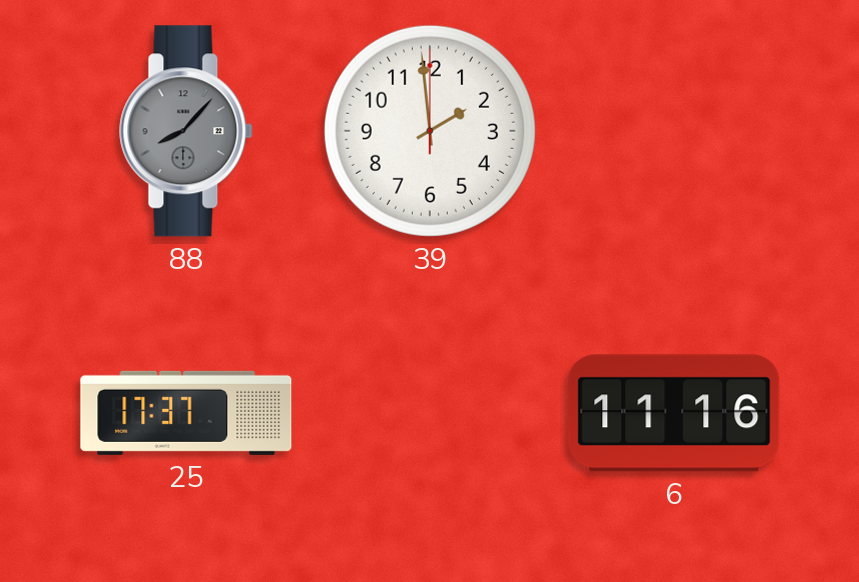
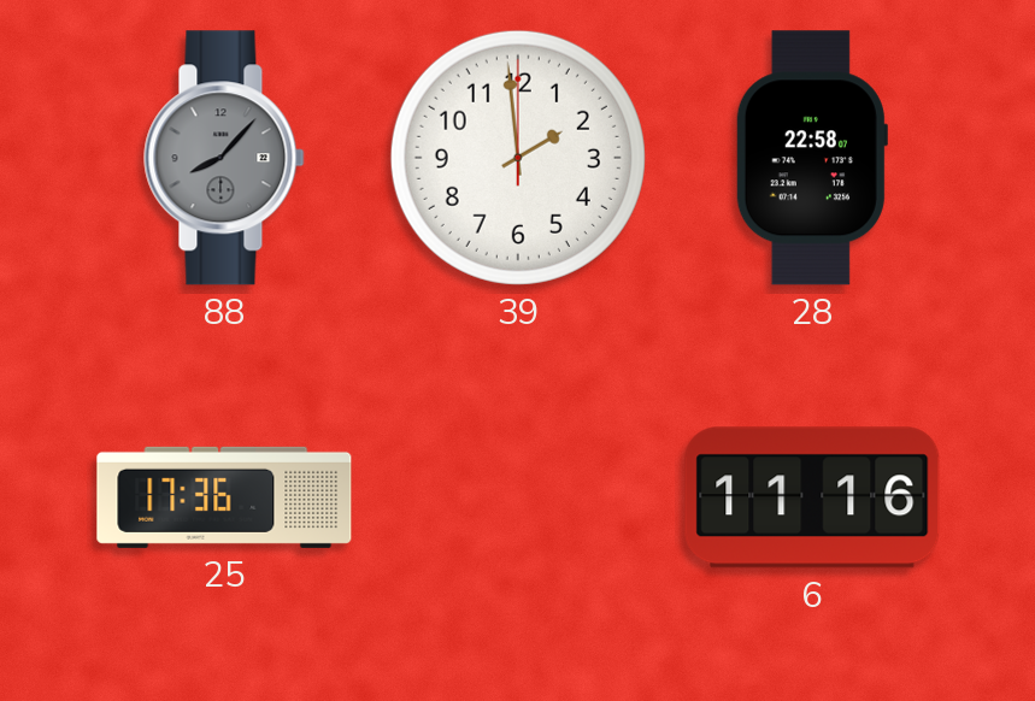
28: none -> 22:58
25: 17:37 -> 17:36
